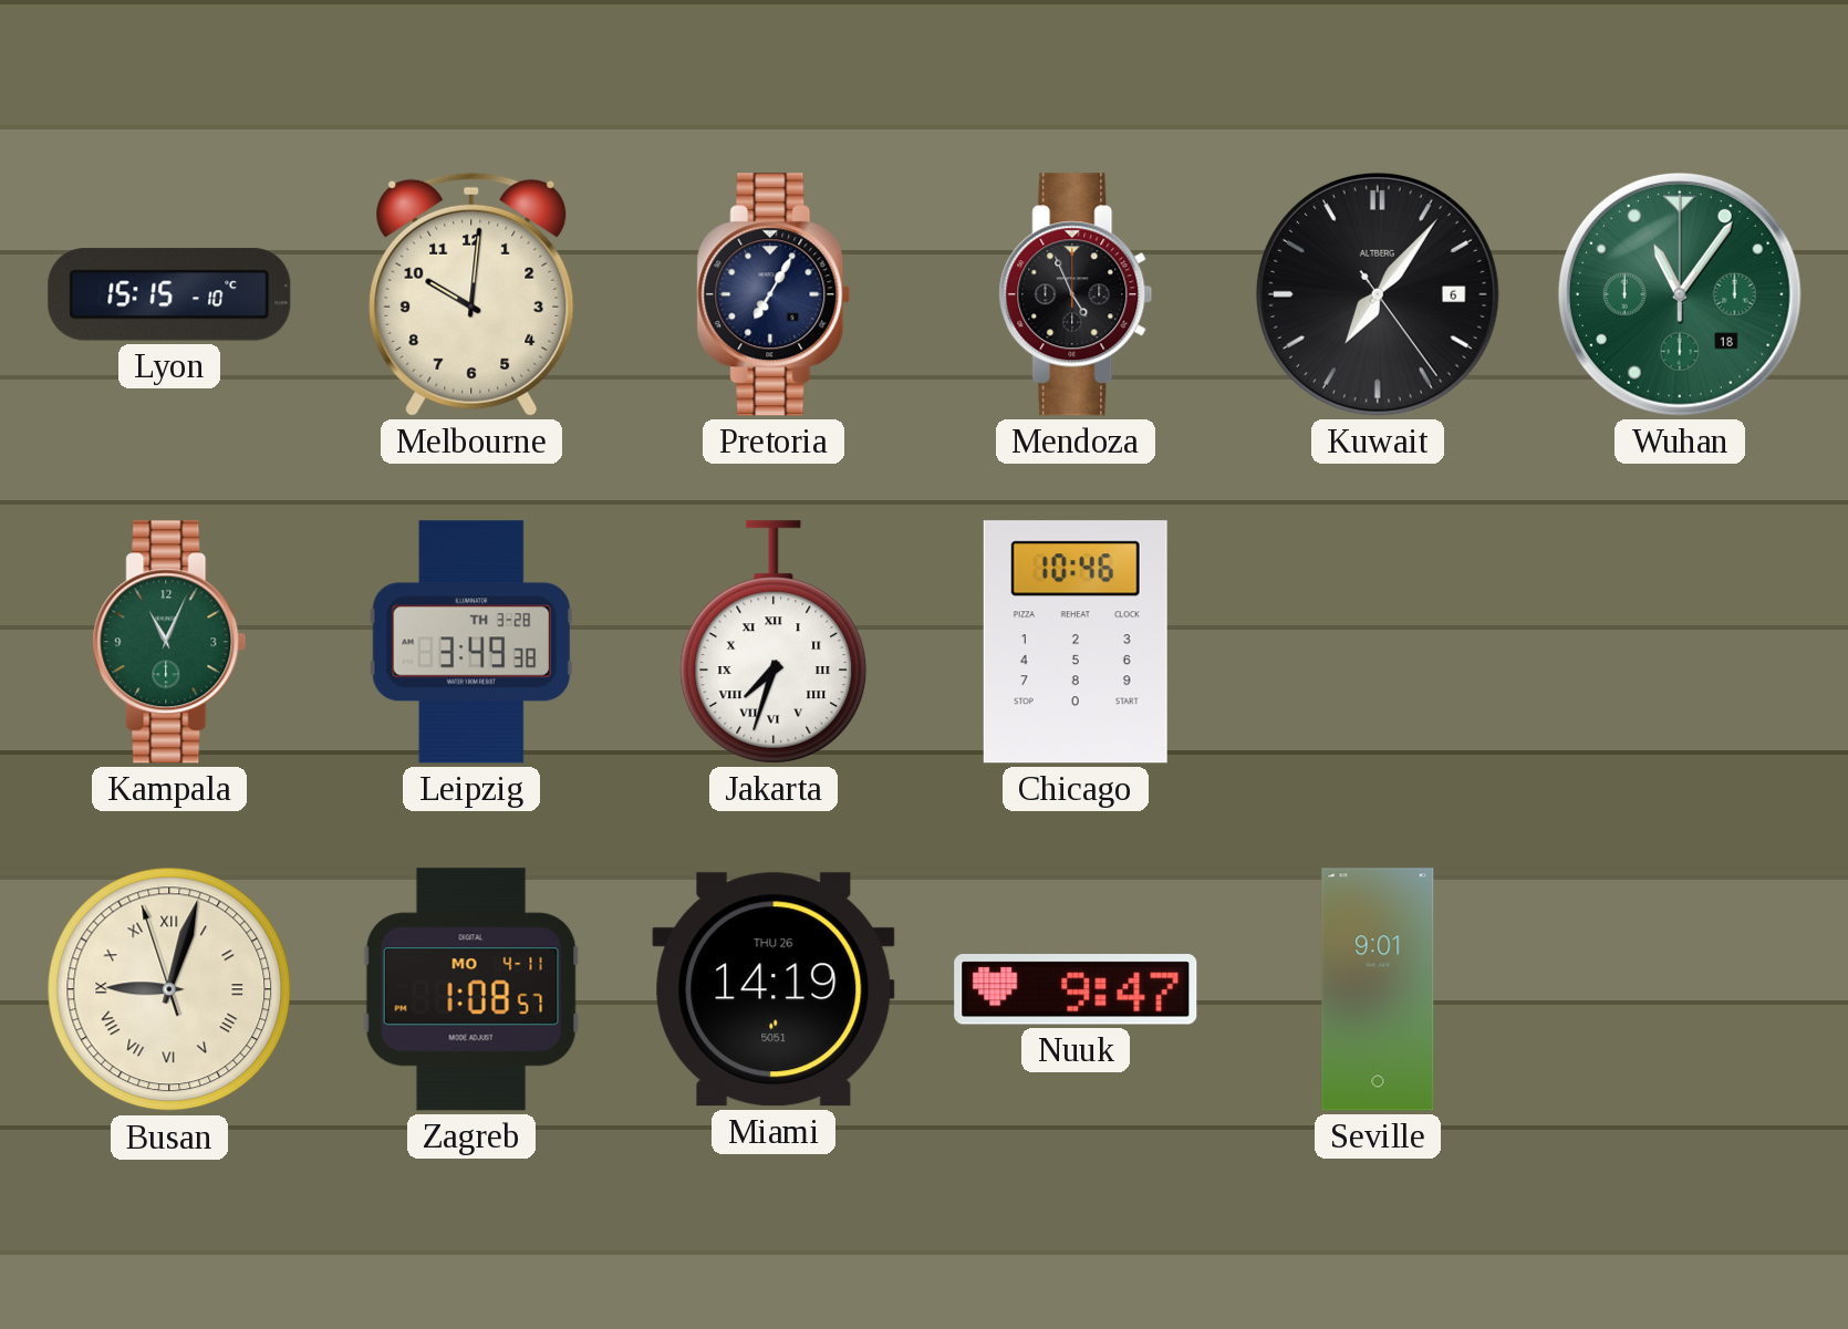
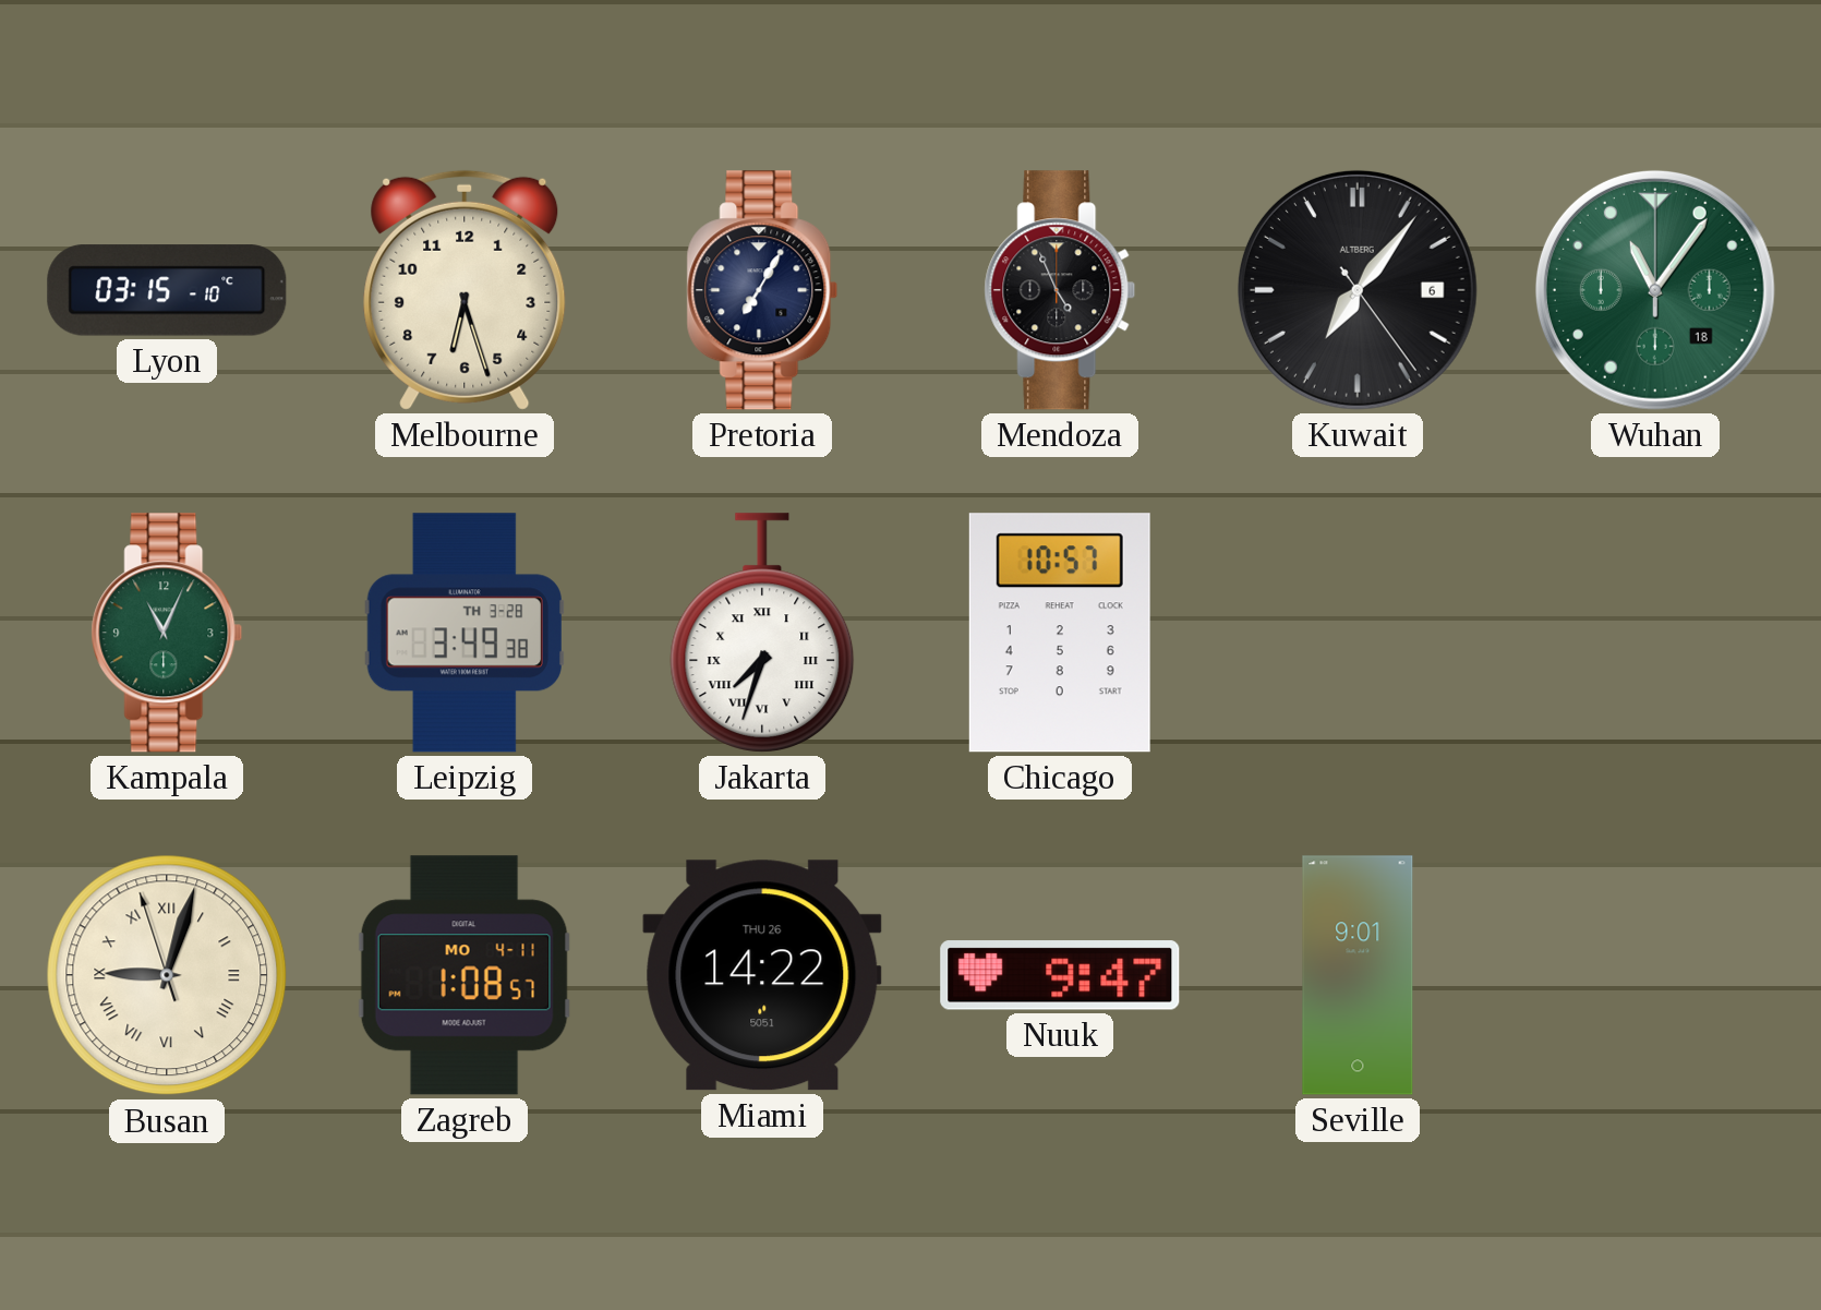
Lyon: 15:15 -> 03:15
Melbourne: 10:01 -> 6:27
Chicago: 10:46 -> 10:57
Miami: 14:19 -> 14:22
